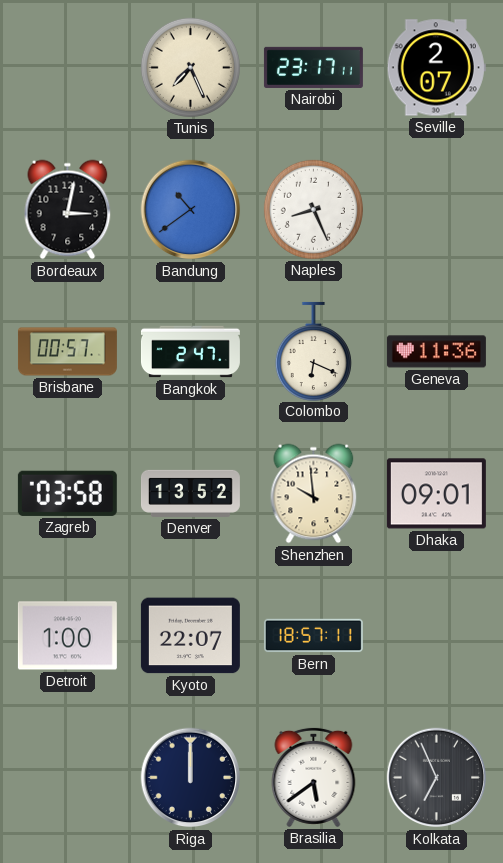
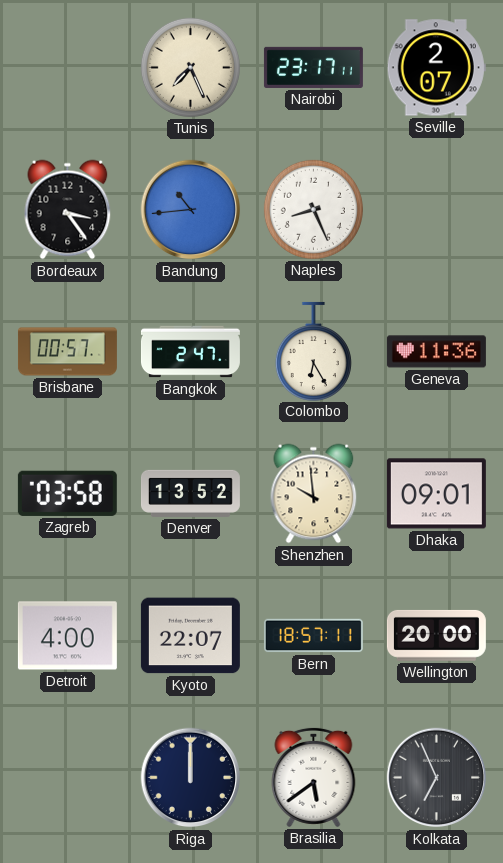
Bordeaux: 3:02 -> 3:24
Bandung: 10:39 -> 10:44
Colombo: 6:19 -> 6:25
Detroit: 1:00 -> 4:00
Wellington: none -> 20:00
